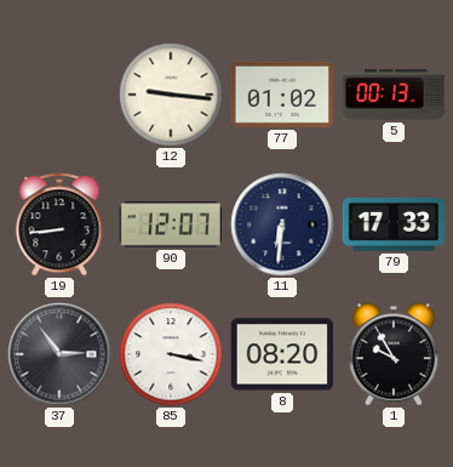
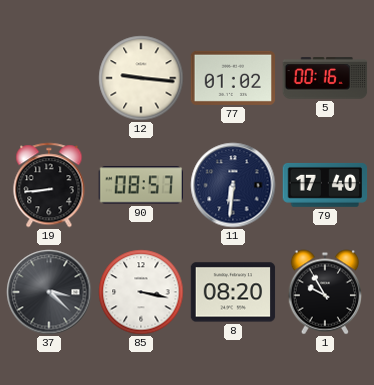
5: 00:13 -> 00:16
90: 12:07 -> 08:57
79: 17:33 -> 17:40
37: 2:54 -> 3:22
